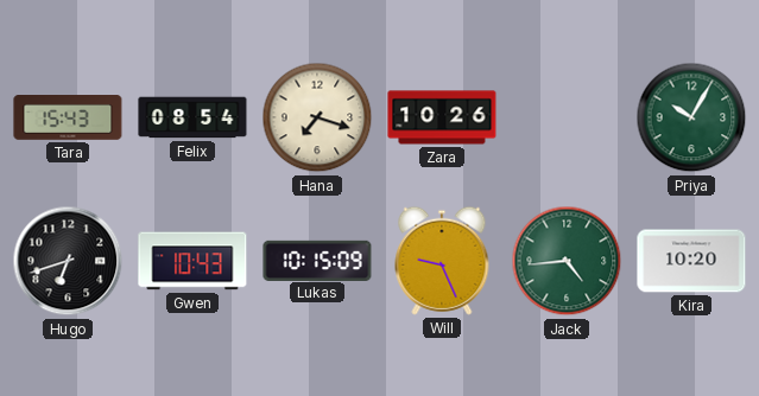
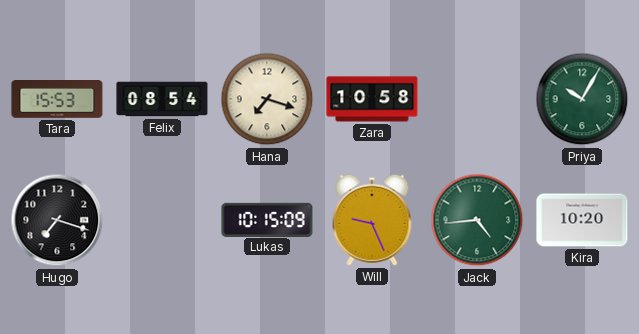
Tara: 15:43 -> 15:53
Zara: 10:26 -> 10:58
Hugo: 6:42 -> 7:18
Gwen: 10:43 -> none
